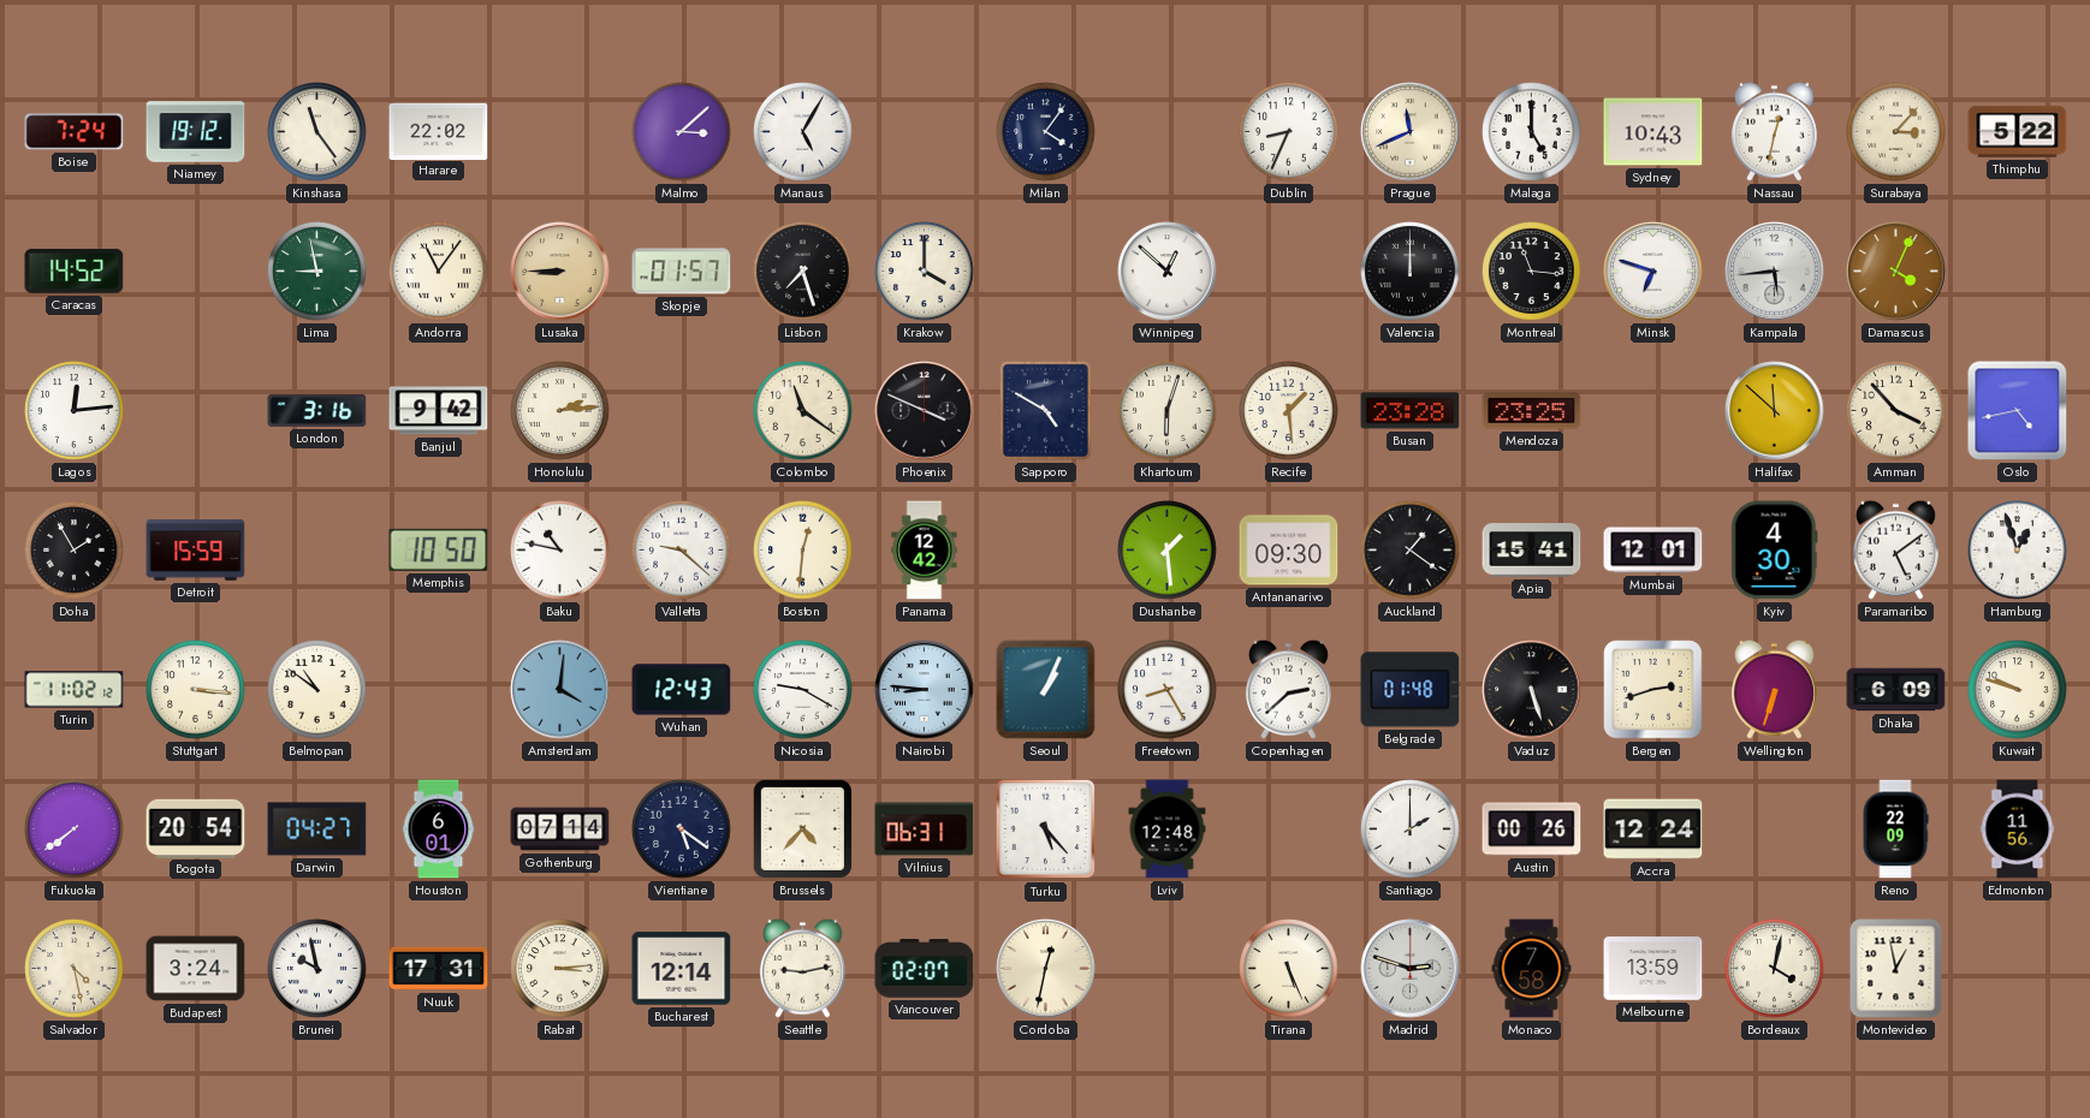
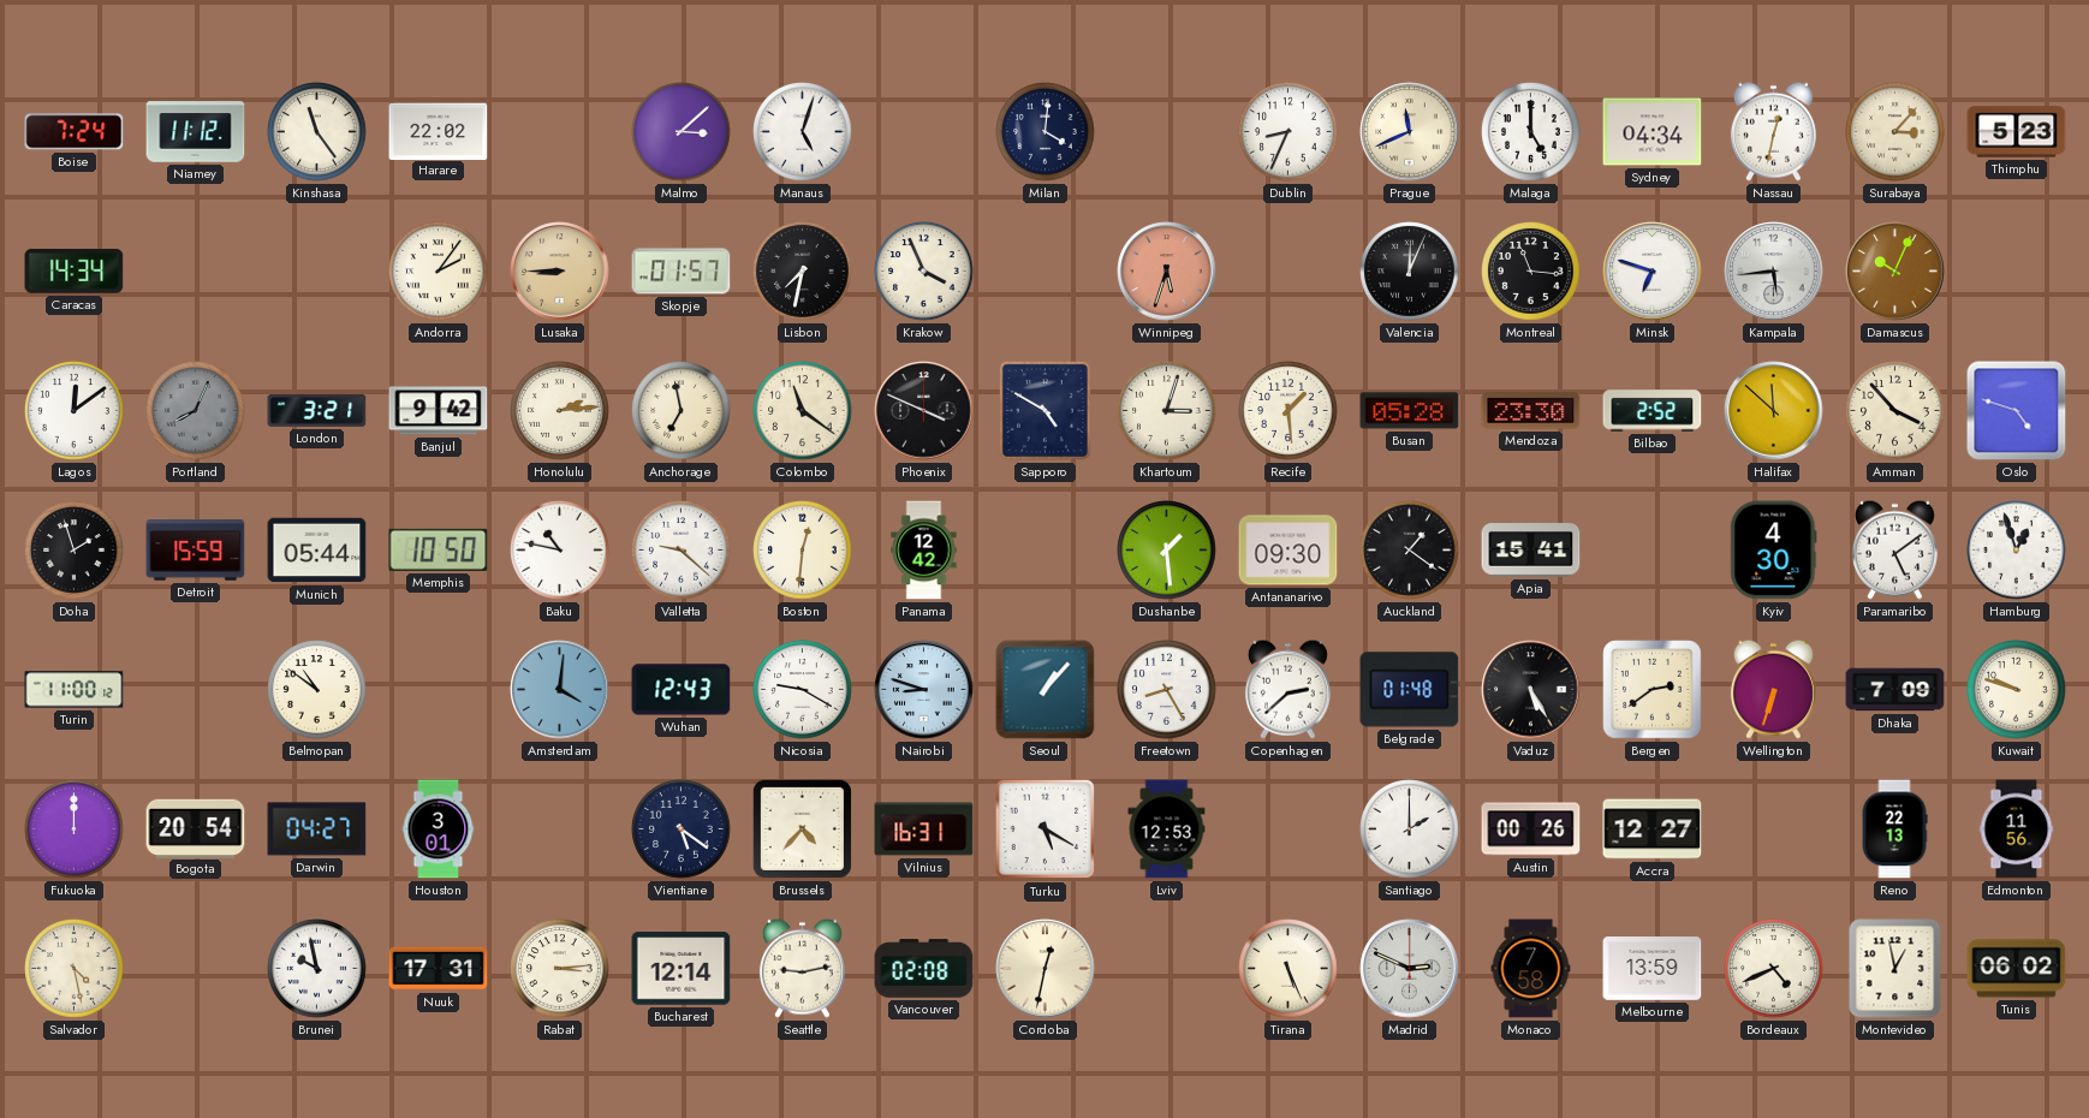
Niamey: 19:12 -> 11:12
Manaus: 5:05 -> 5:03
Milan: 4:06 -> 4:01
Sydney: 10:43 -> 04:34
Thimphu: 5:22 -> 5:23
Caracas: 14:52 -> 14:34
Lima: 8:58 -> none
Andorra: 11:06 -> 2:06
Lisbon: 7:27 -> 7:32
Krakow: 4:00 -> 3:56
Winnipeg: 12:52 -> 5:33
Winnipeg dial: white -> salmon
Valencia: 12:00 -> 12:04
Damascus: 4:04 -> 10:04
Lagos: 12:14 -> 12:09
Portland: none -> 8:04
London: 3:16 -> 3:21
Anchorage: none -> 6:58
Khartoum: 6:03 -> 3:03
Busan: 23:28 -> 05:28
Mendoza: 23:25 -> 23:30
Bilbao: none -> 2:52
Oslo: 4:43 -> 4:48
Doha: 1:55 -> 1:57
Munich: none -> 05:44
Mumbai: 12:01 -> none
Turin: 11:02 -> 11:00
Stuttgart: 3:16 -> none
Nairobi: 8:46 -> 8:48
Seoul: 1:04 -> 1:07
Vaduz: 5:27 -> 5:25
Bergen: 2:42 -> 2:39
Dhaka: 6:09 -> 7:09
Fukuoka: 7:39 -> 12:00
Houston: 6:01 -> 3:01
Gothenburg: 07:14 -> none
Vilnius: 06:31 -> 16:31
Turku: 5:23 -> 5:20
Lviv: 12:48 -> 12:53
Accra: 12:24 -> 12:27
Reno: 22:09 -> 22:13
Budapest: 3:24 -> none
Vancouver: 02:07 -> 02:08
Madrid: 2:48 -> 2:49
Bordeaux: 4:02 -> 4:41
Tunis: none -> 06:02
